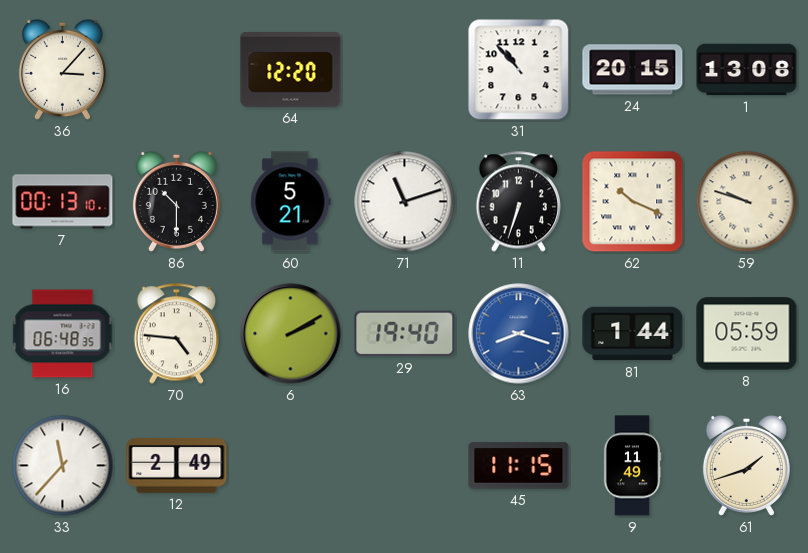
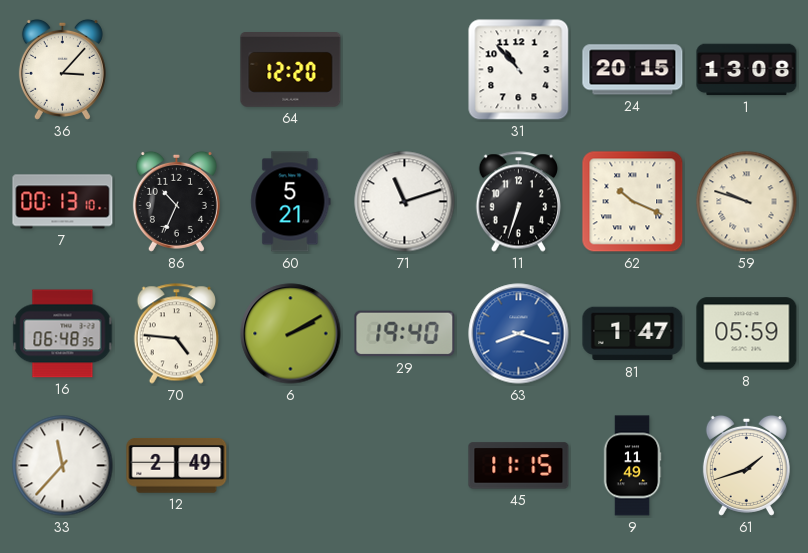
86: 10:30 -> 10:34
81: 1:44 -> 1:47
